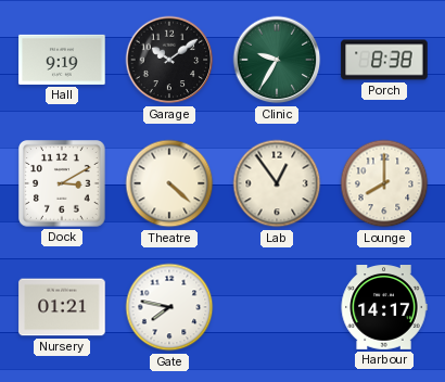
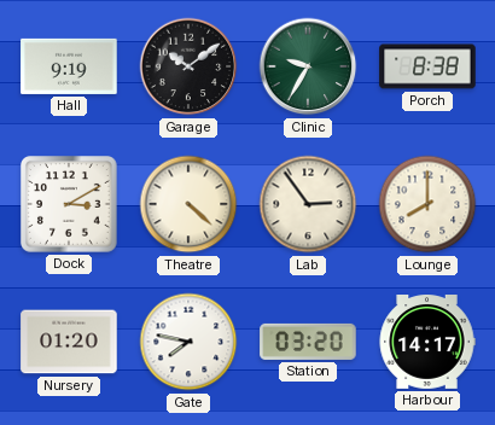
Lab: 12:54 -> 2:54
Nursery: 01:21 -> 01:20
Station: none -> 03:20
